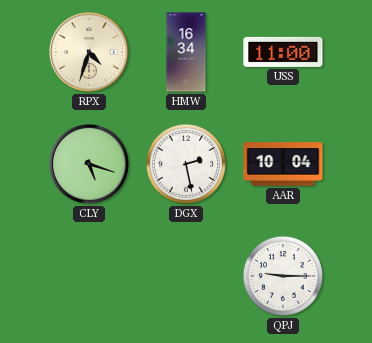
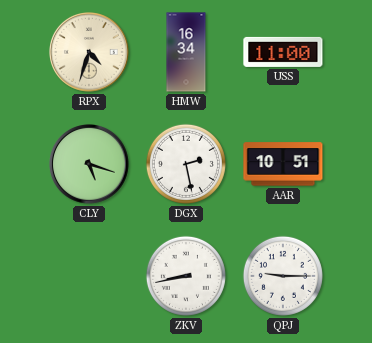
AAR: 10:04 -> 10:51
ZKV: none -> 8:43
